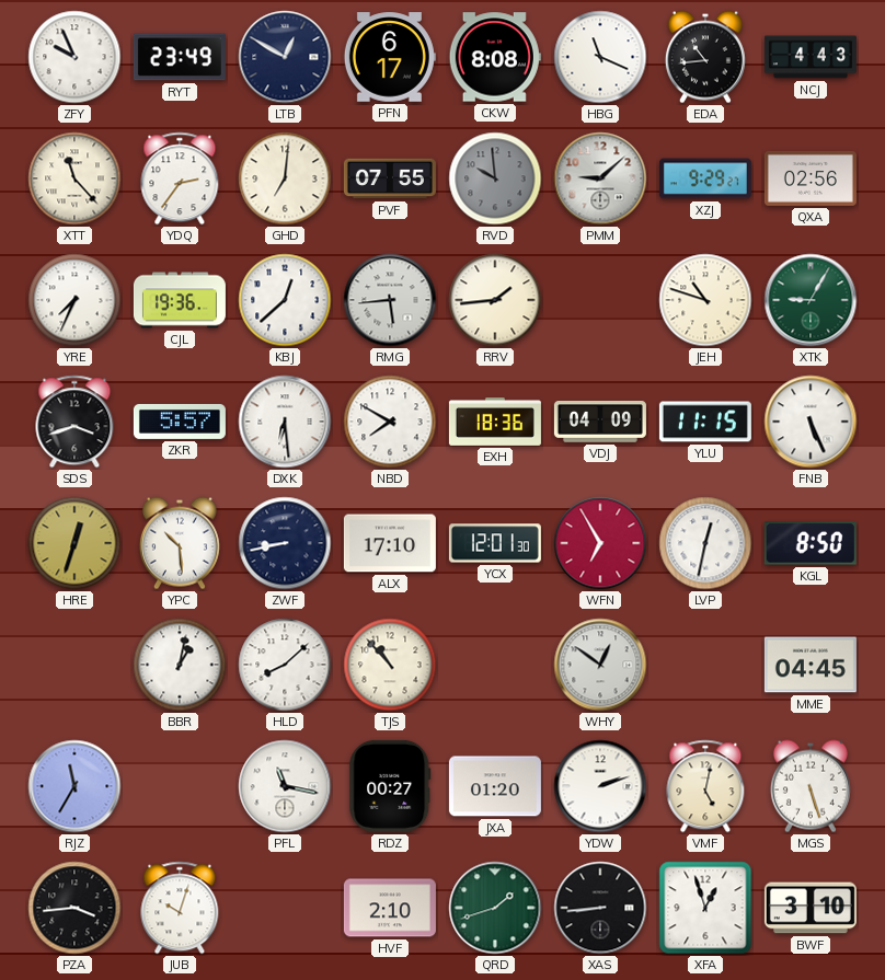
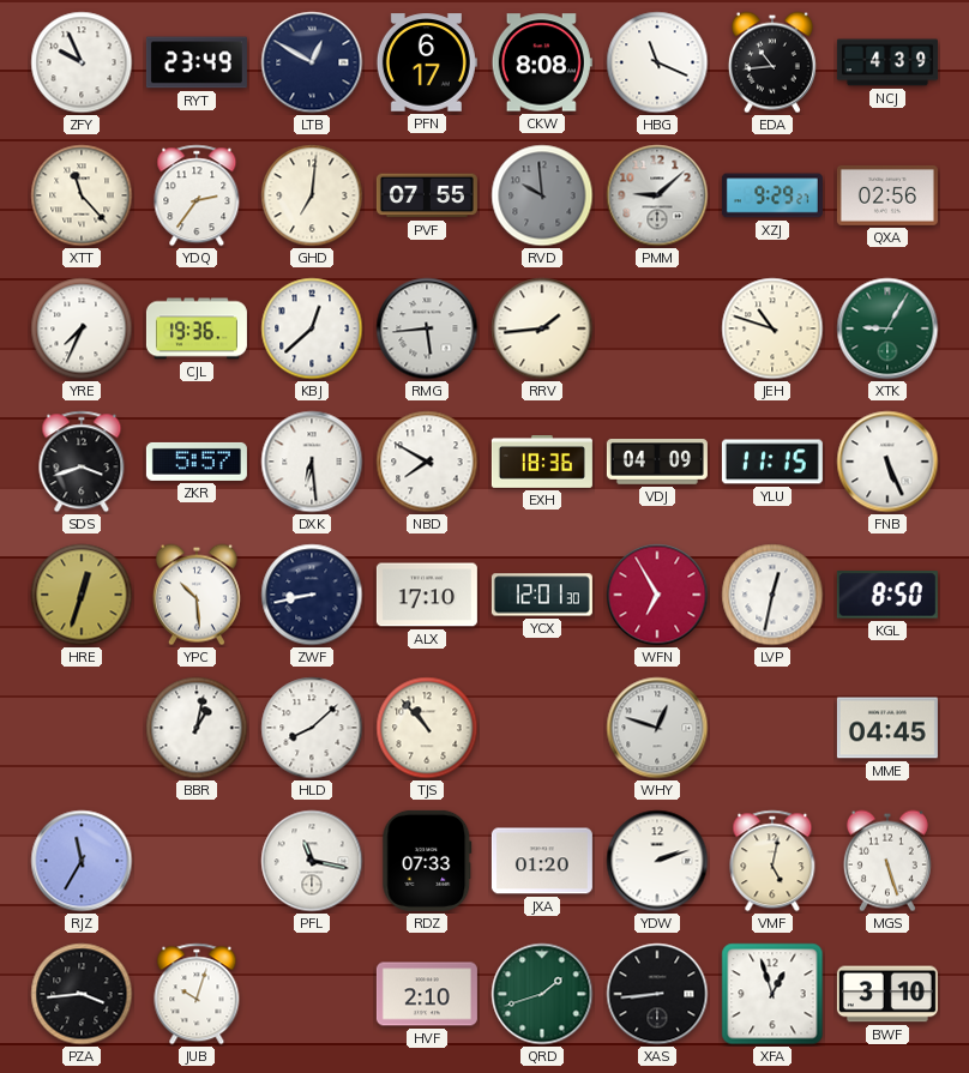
NCJ: 4:43 -> 4:39
WHY: 12:51 -> 12:48
RDZ: 00:27 -> 07:33
